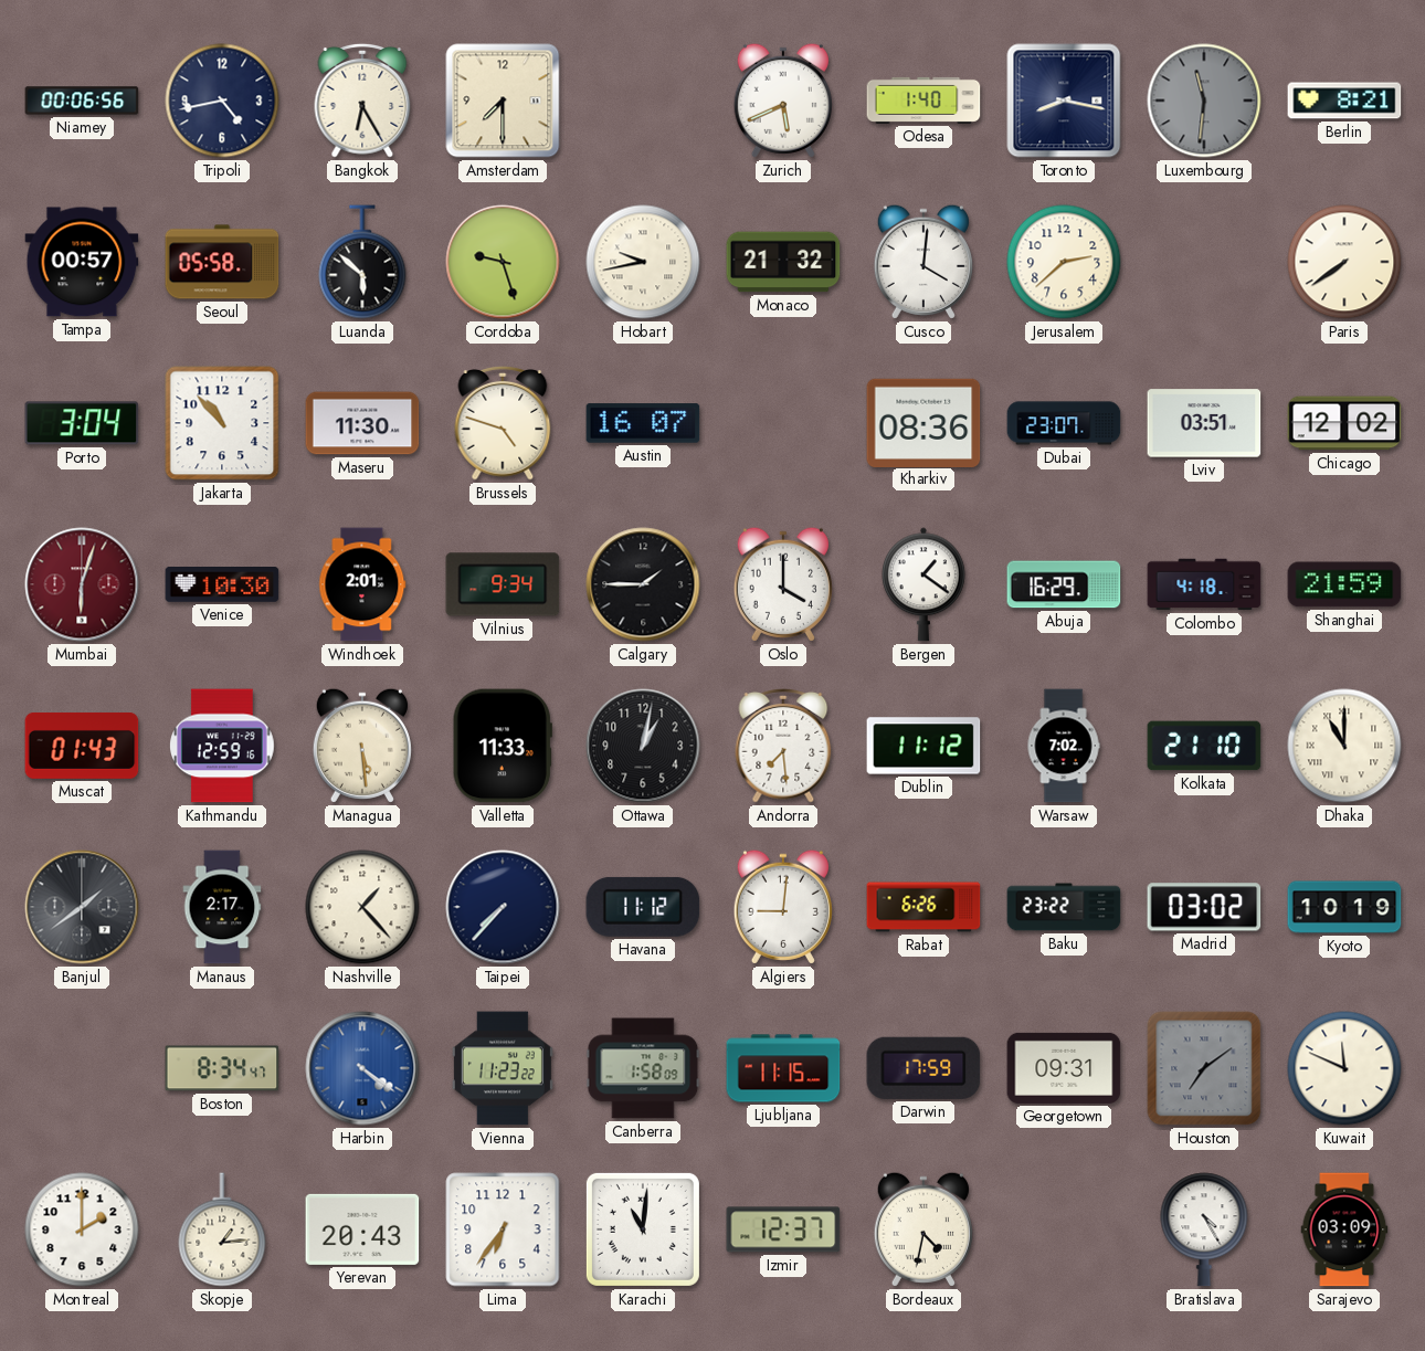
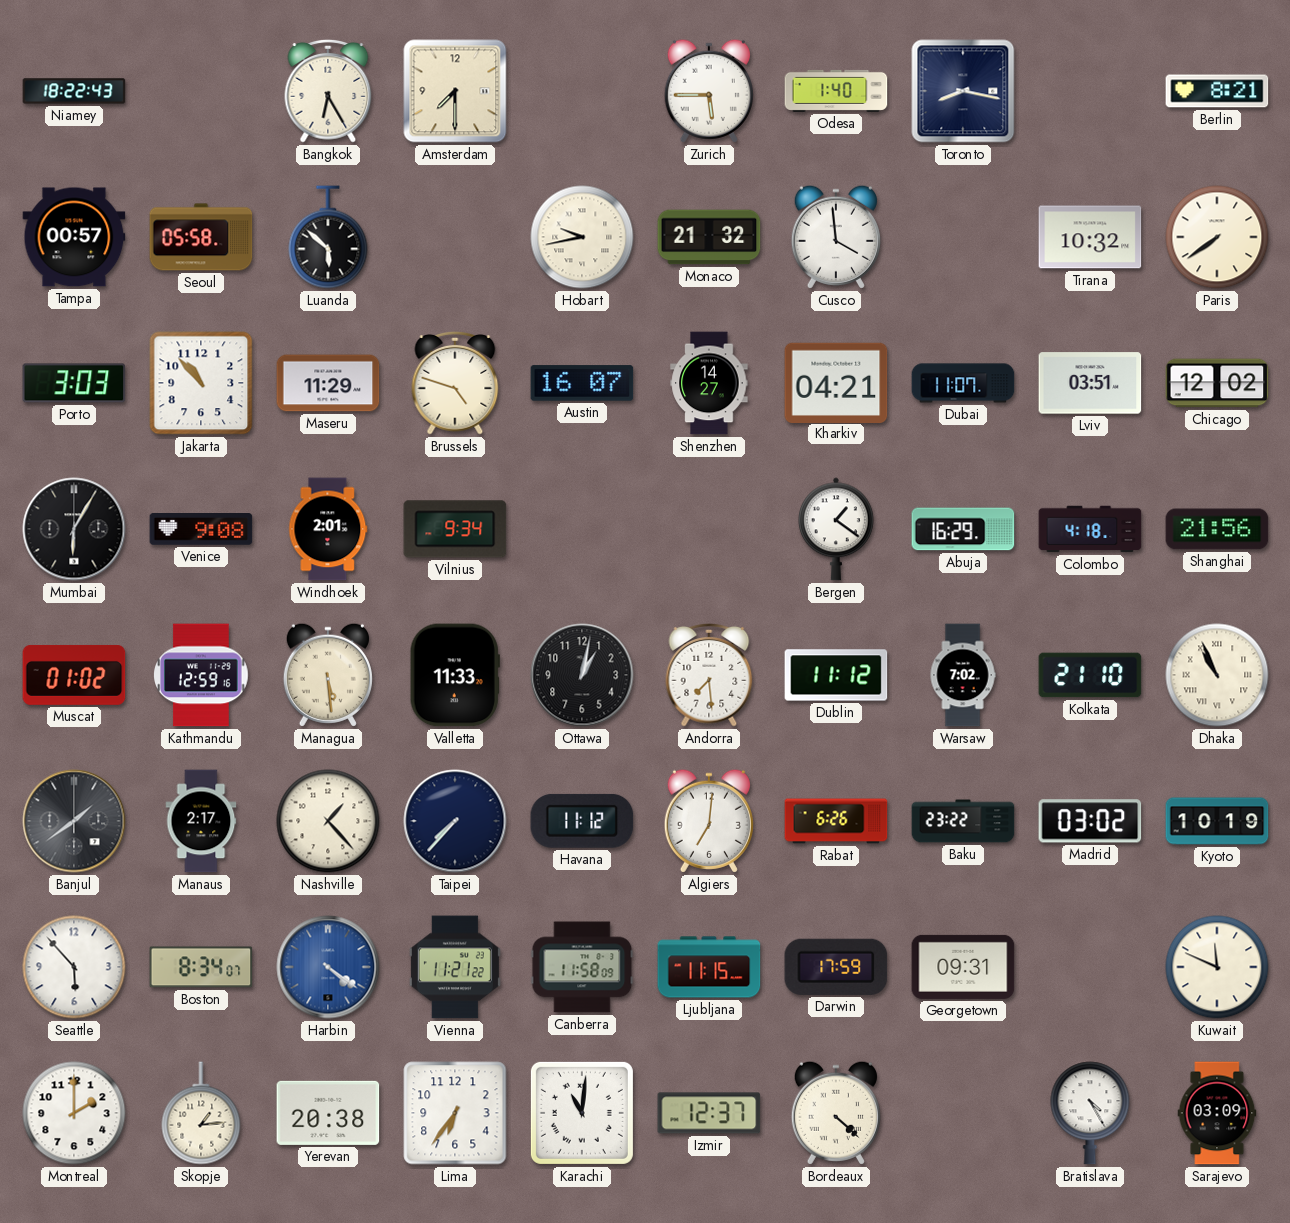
Niamey: 00:06 -> 18:22
Tripoli: 4:43 -> none
Zurich: 5:41 -> 5:45
Luxembourg: 11:31 -> none
Cordoba: 9:27 -> none
Cusco: 4:01 -> 3:59
Jerusalem: 2:38 -> none
Tirana: none -> 10:32
Porto: 3:04 -> 3:03
Maseru: 11:30 -> 11:29
Shenzhen: none -> 14:27
Kharkiv: 08:36 -> 04:21
Dubai: 23:07 -> 11:07
Mumbai: 6:03 -> 6:05
Mumbai dial: burgundy -> black
Venice: 10:30 -> 9:08
Calgary: 1:45 -> none
Oslo: 4:00 -> none
Shanghai: 21:59 -> 21:56
Muscat: 01:43 -> 01:02
Dhaka: 11:00 -> 10:56
Algiers: 9:01 -> 7:01
Seattle: none -> 5:53
Boston: 8:34:47 -> 8:34:07
Vienna: 11:23 -> 11:21
Canberra: 1:58 -> 11:58
Houston: 7:09 -> none
Yerevan: 20:43 -> 20:38
Bordeaux: 4:32 -> 4:22
